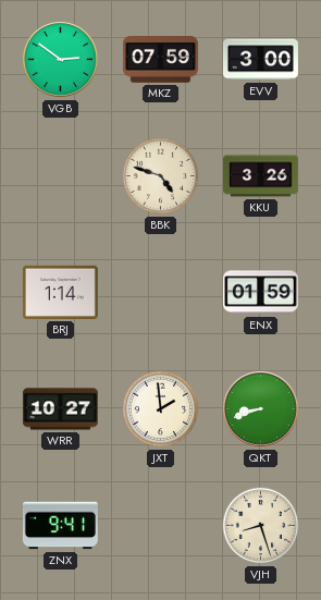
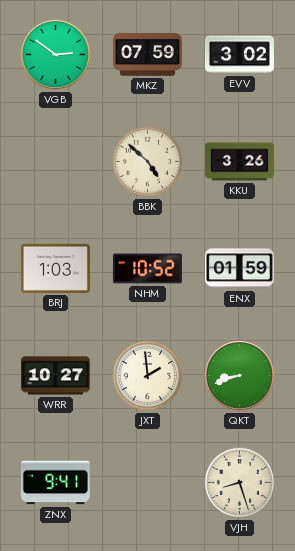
EVV: 3:00 -> 3:02
BBK: 4:48 -> 4:52
BRJ: 1:14 -> 1:03
NHM: none -> 10:52
